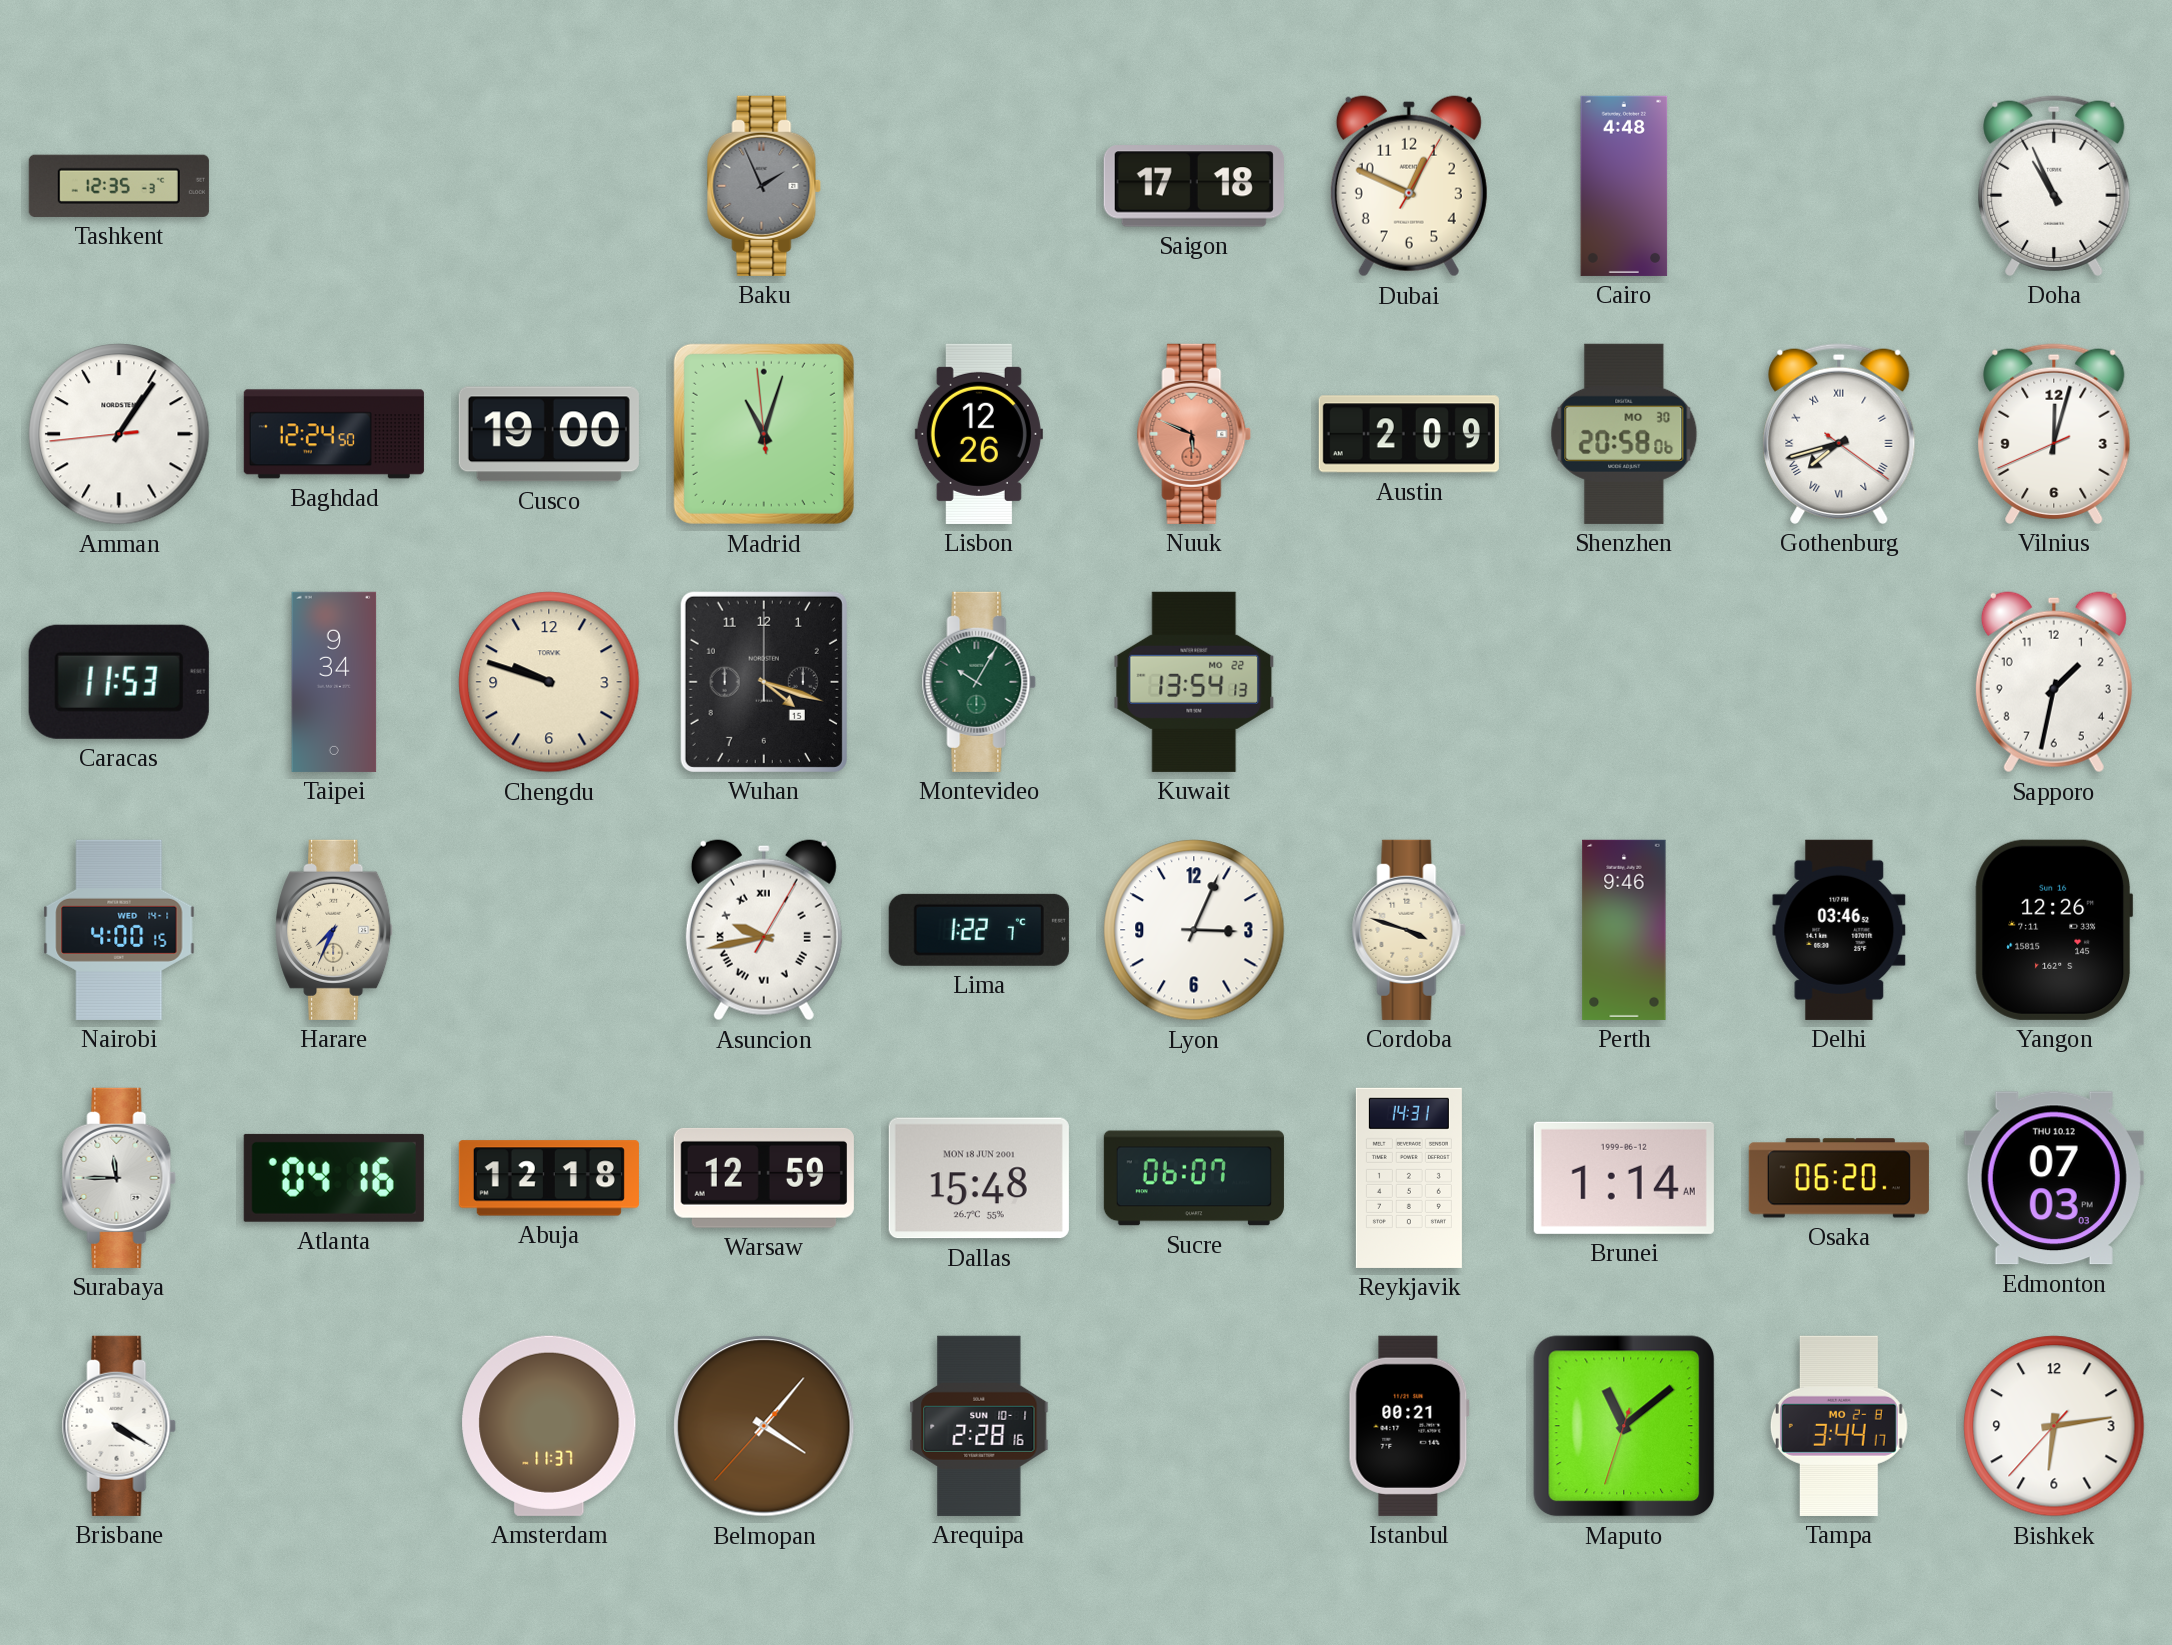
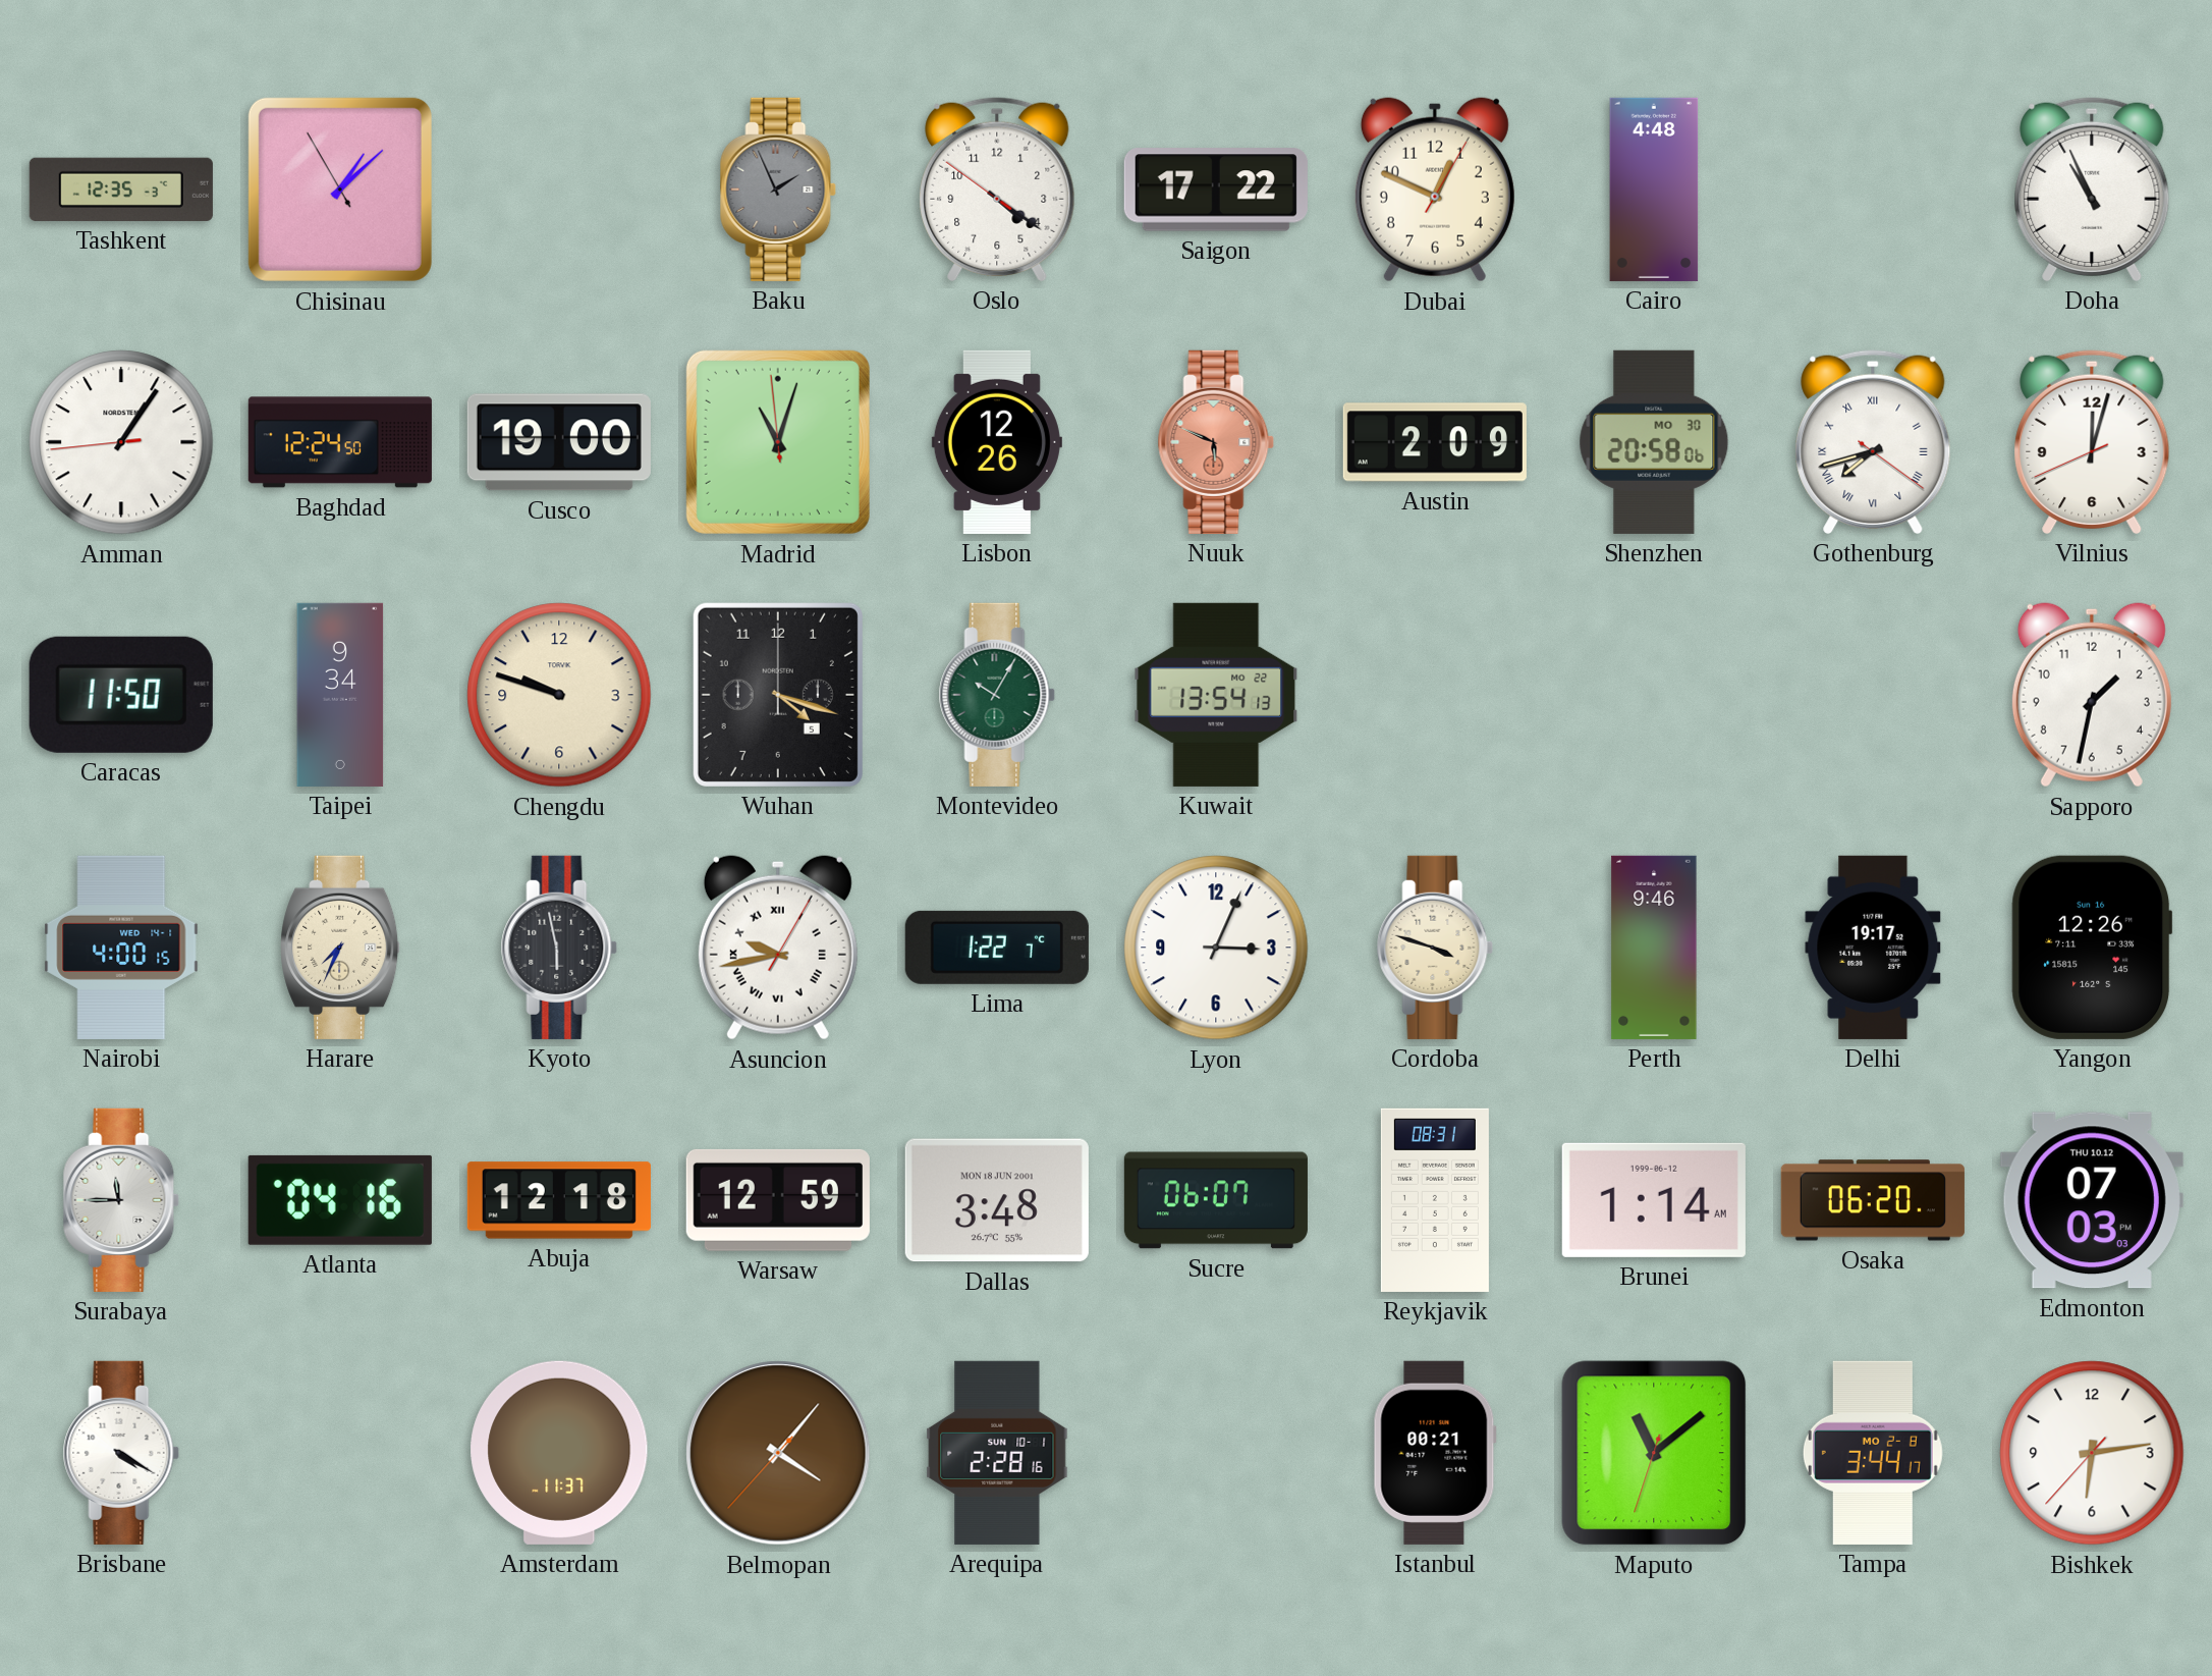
Chisinau: none -> 1:07
Oslo: none -> 4:20
Saigon: 17:18 -> 17:22
Caracas: 11:53 -> 11:50
Wuhan date: 15 -> 5
Kyoto: none -> 5:58
Delhi: 03:46 -> 19:17
Dallas: 15:48 -> 3:48
Reykjavik: 14:31 -> 08:31
